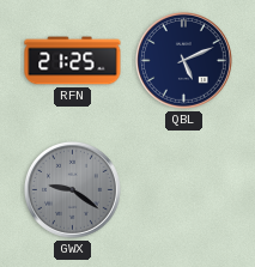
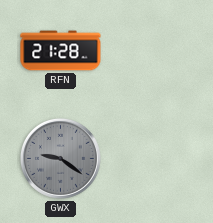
RFN: 21:25 -> 21:28
QBL: 5:11 -> none
